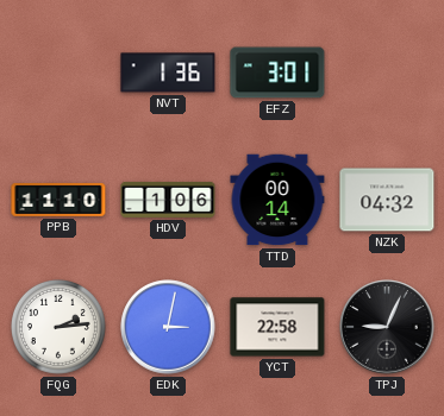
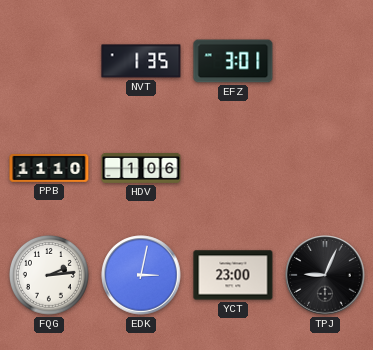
NVT: 1:36 -> 1:35
TTD: 00:14 -> none
NZK: 04:32 -> none
YCT: 22:58 -> 23:00
